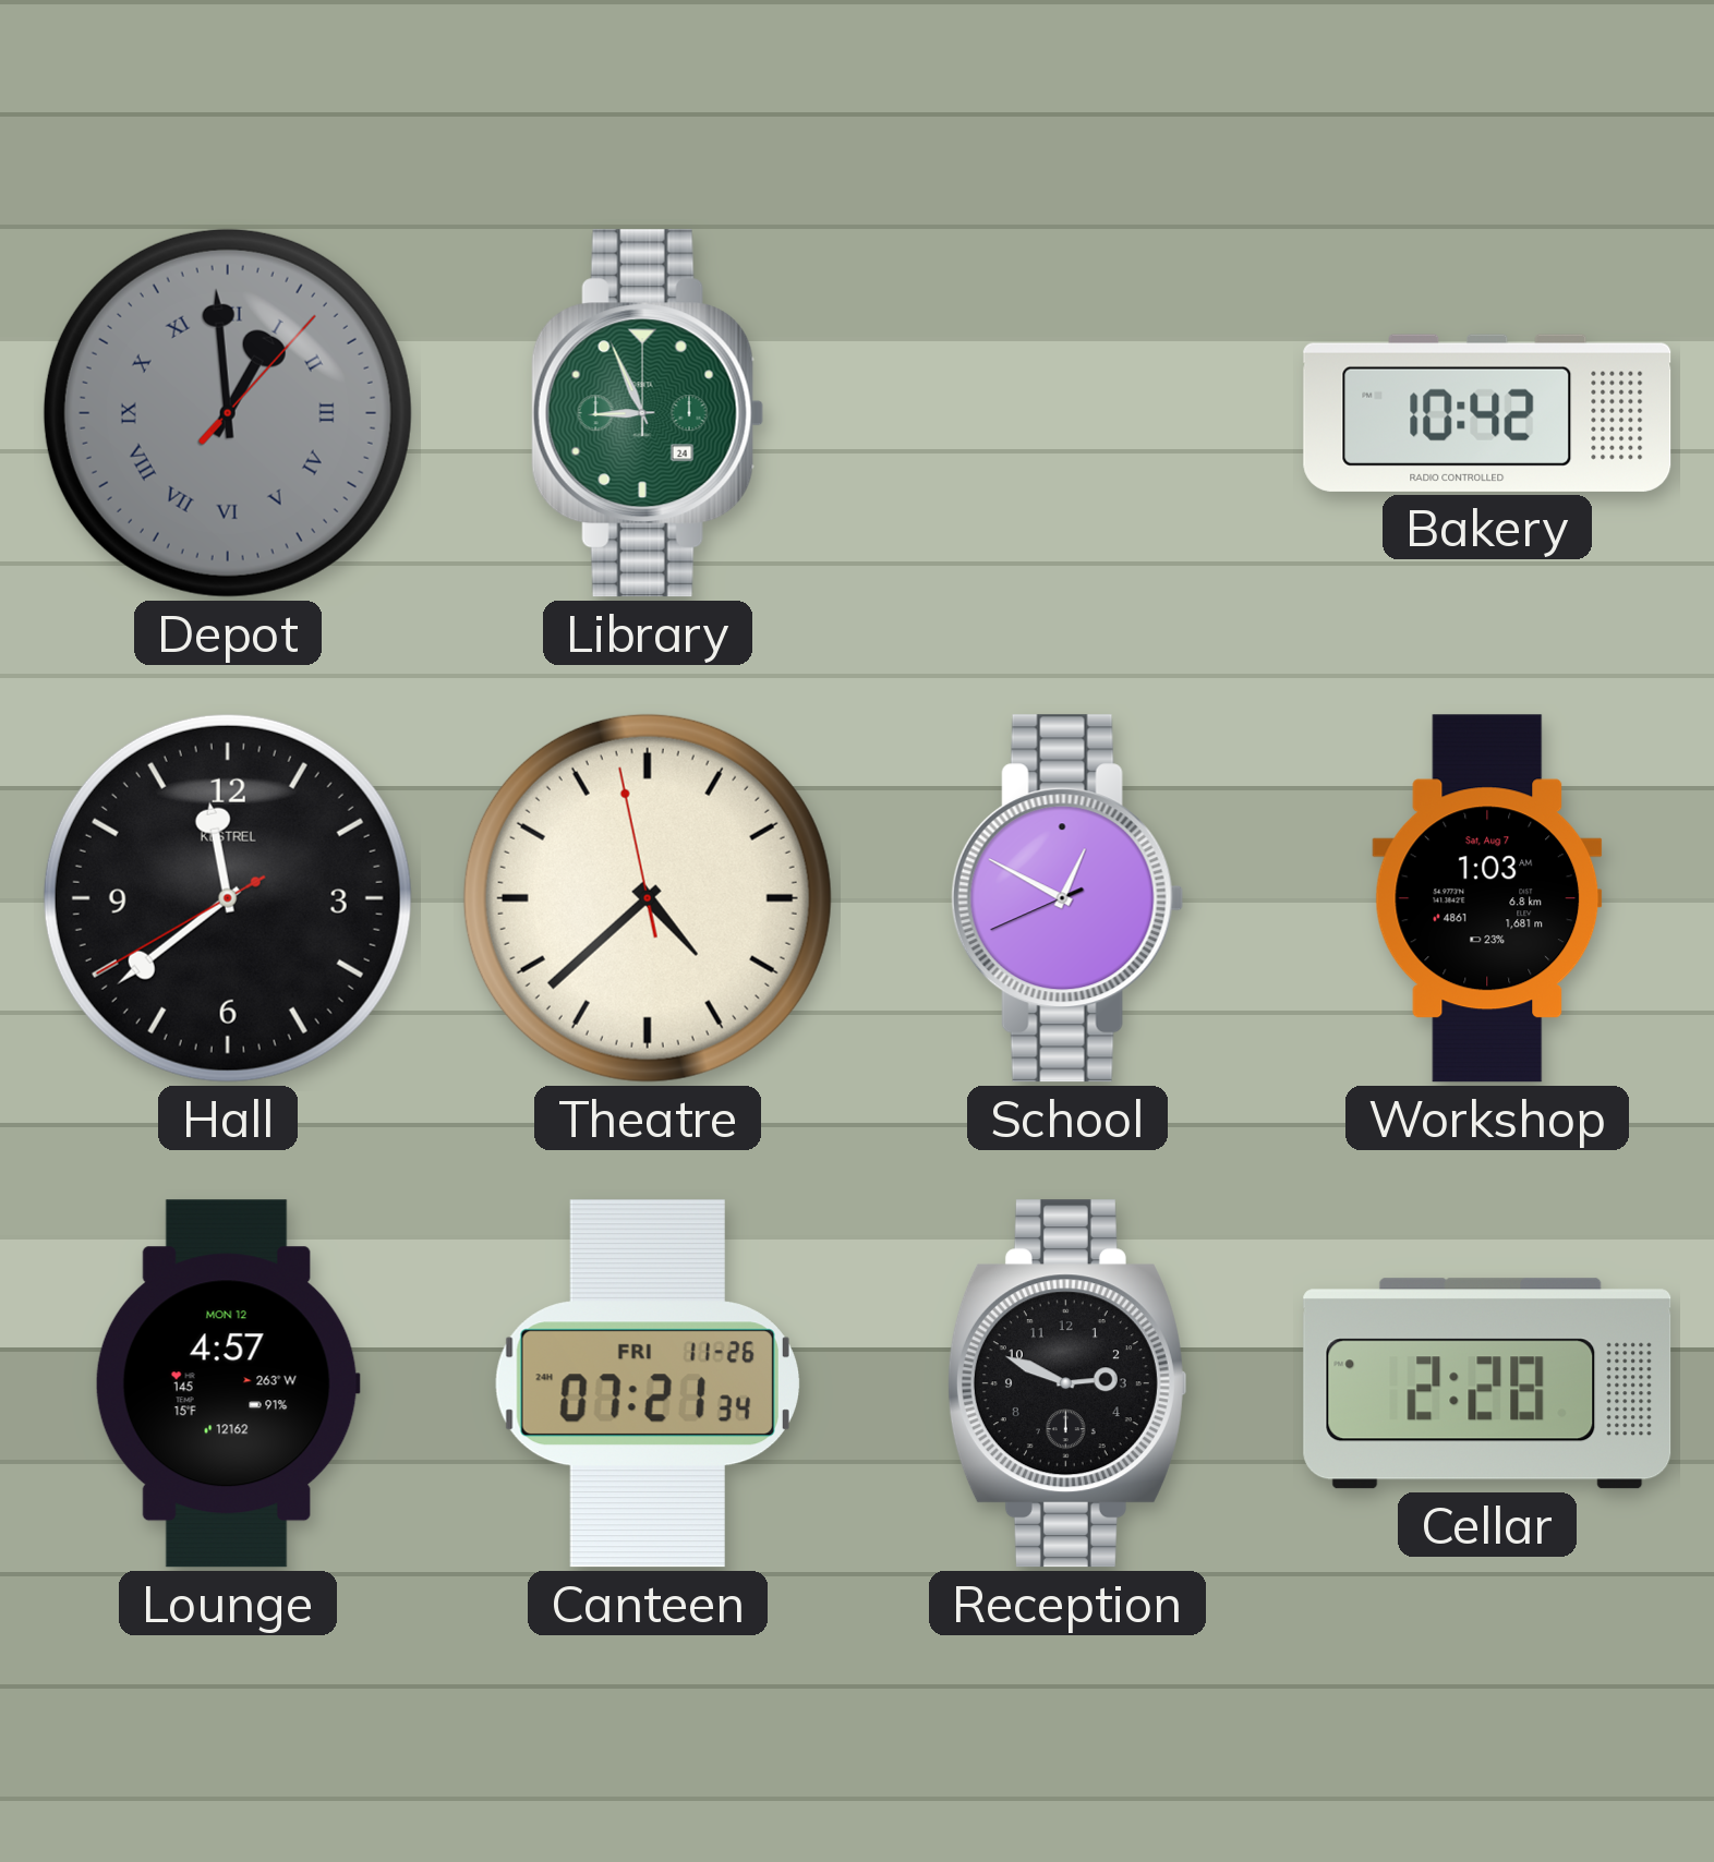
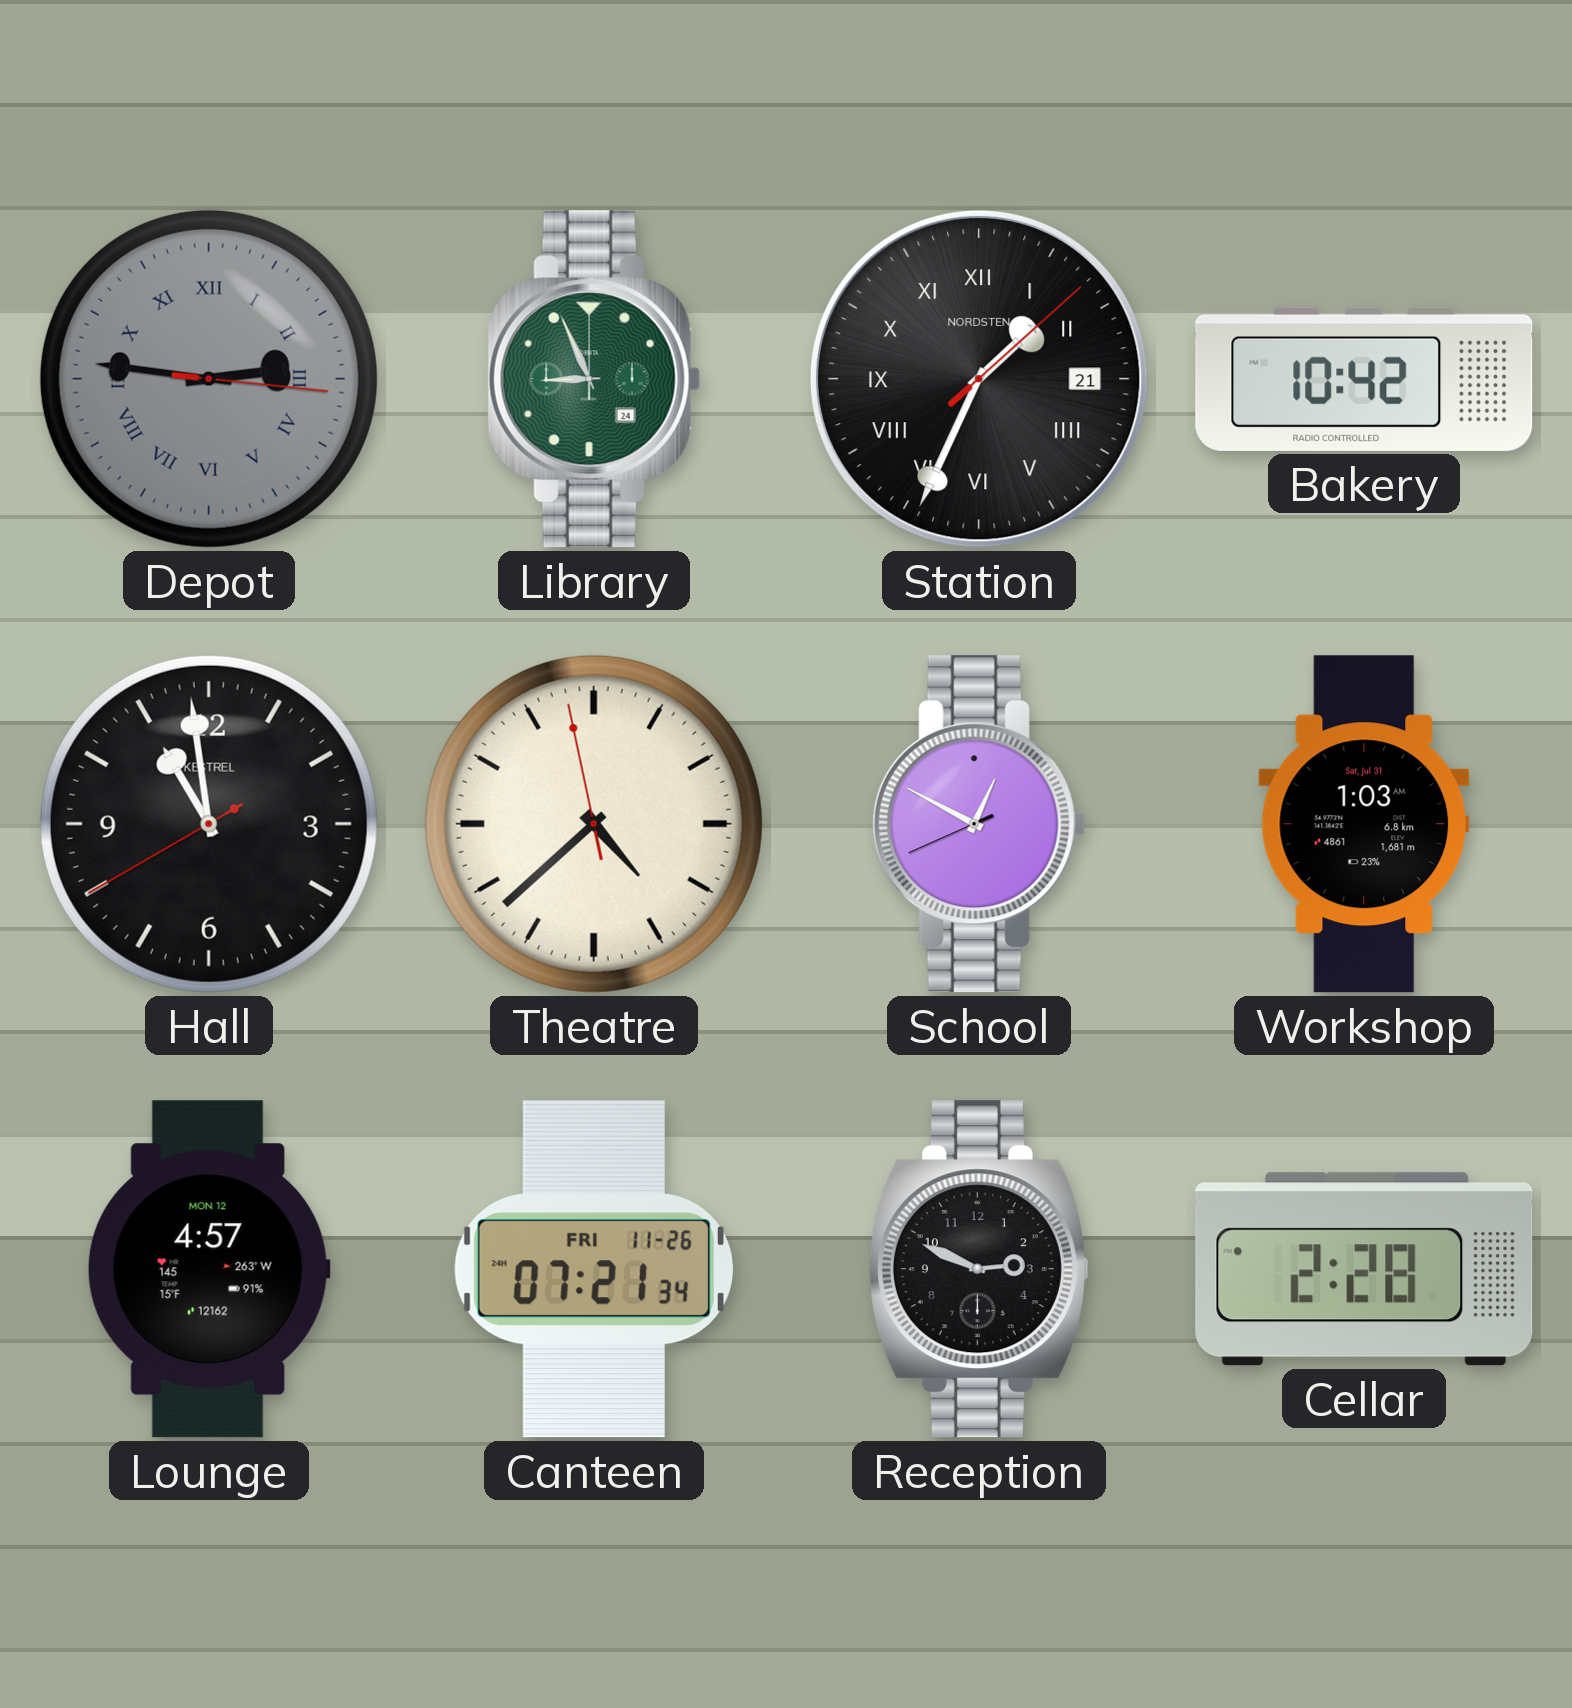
Depot: 12:59 -> 2:46
Station: none -> 1:34
Hall: 11:38 -> 10:58
Workshop date: Sat, Aug 7 -> Sat, Jul 31
